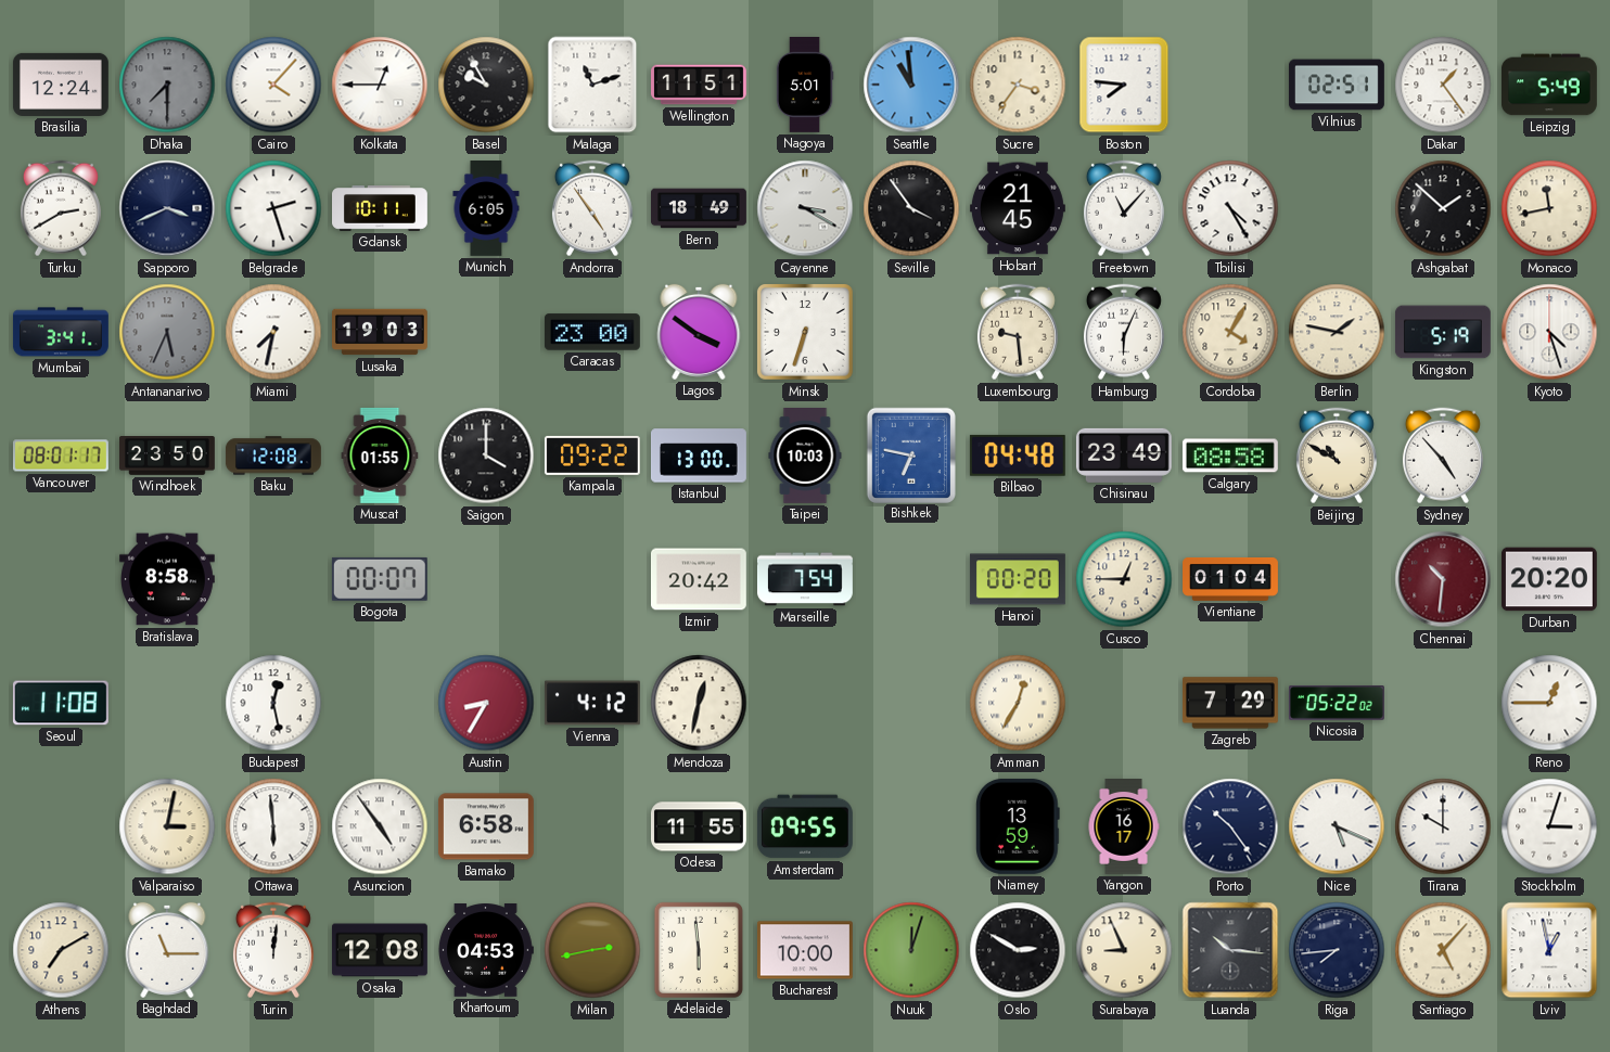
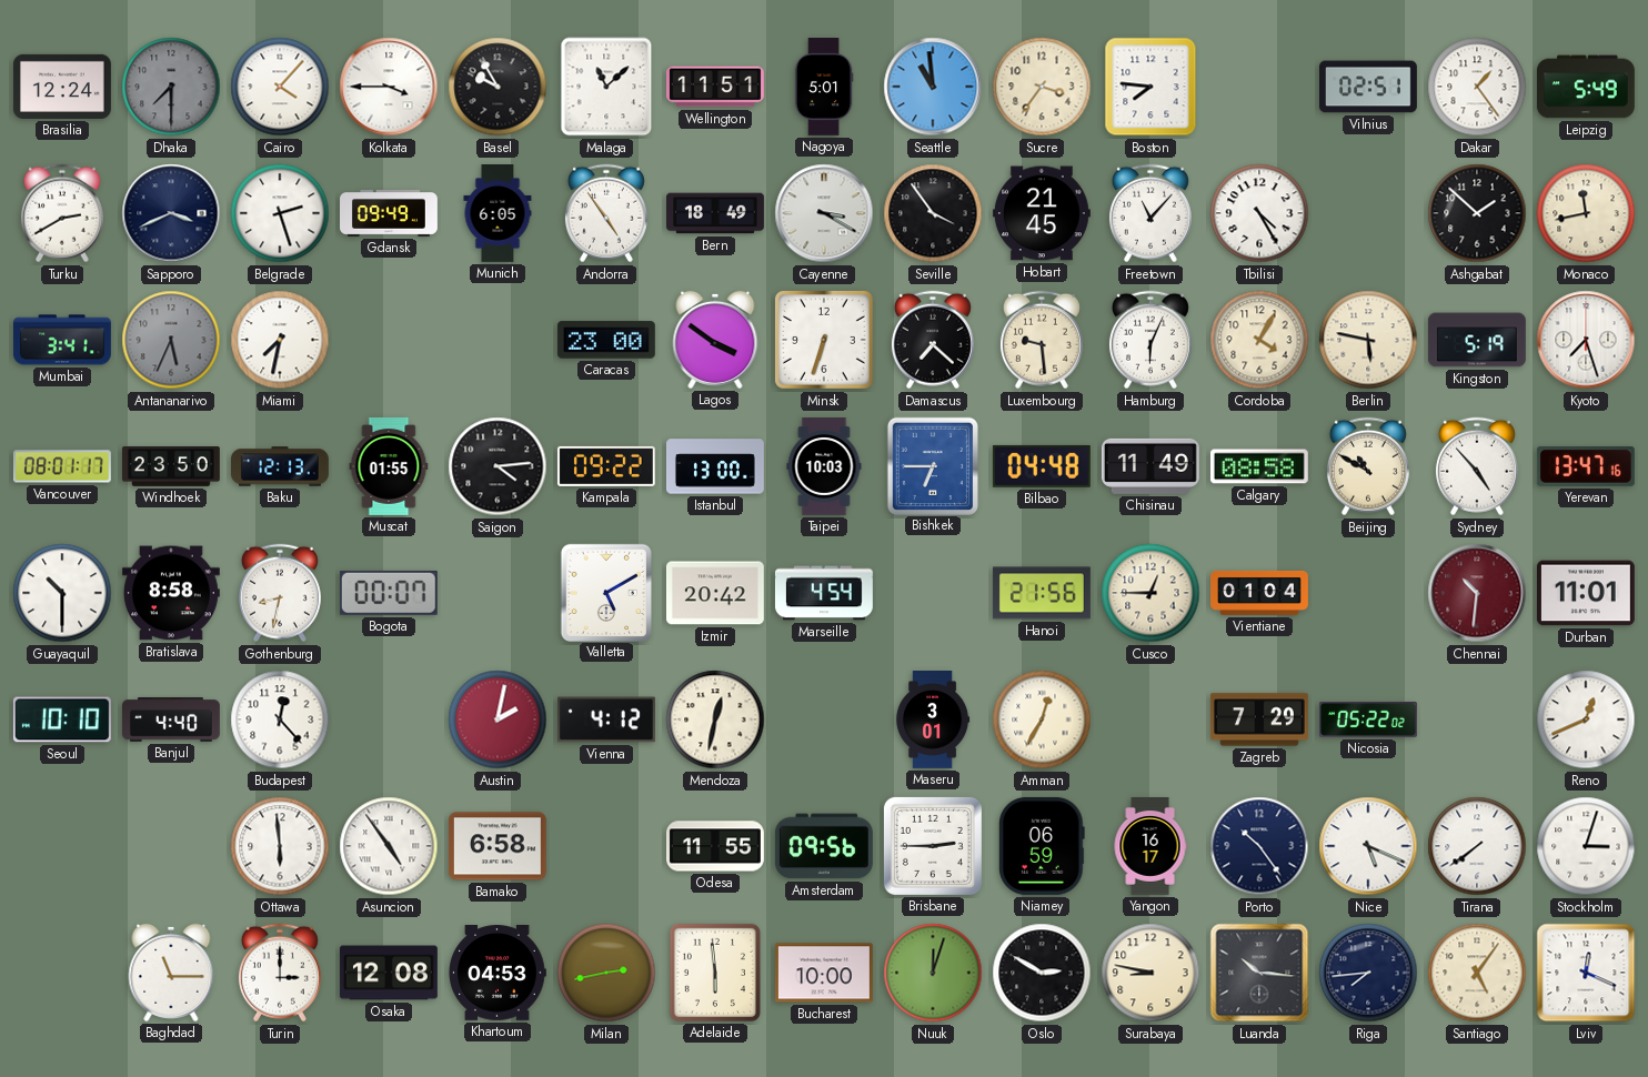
Kolkata: 12:45 -> 3:45
Malaga: 11:12 -> 11:08
Gdansk: 10:11 -> 09:49
Lusaka: 19:03 -> none
Damascus: none -> 7:22
Berlin: 1:47 -> 5:47
Kyoto: 4:27 -> 7:27
Baku: 12:08 -> 12:13
Saigon: 4:00 -> 4:14
Bishkek: 6:47 -> 6:45
Chisinau: 23:49 -> 11:49
Yerevan: none -> 13:47
Guayaquil: none -> 10:30
Gothenburg: none -> 8:32
Valletta: none -> 5:10
Marseille: 7:54 -> 4:54
Hanoi: 00:20 -> 21:56
Durban: 20:20 -> 11:01
Seoul: 11:08 -> 10:10
Banjul: none -> 4:40
Budapest: 12:28 -> 12:23
Austin: 8:35 -> 2:02
Maseru: none -> 3:01
Reno: 12:45 -> 12:41
Valparaiso: 3:02 -> none
Amsterdam: 09:55 -> 09:56
Brisbane: none -> 2:45
Niamey: 13:59 -> 06:59
Tirana: 10:00 -> 7:39
Athens: 7:10 -> none
Turin: 12:01 -> 3:00
Surabaya: 8:56 -> 8:47
Santiago: 5:07 -> 5:06
Lviv: 12:58 -> 12:19
